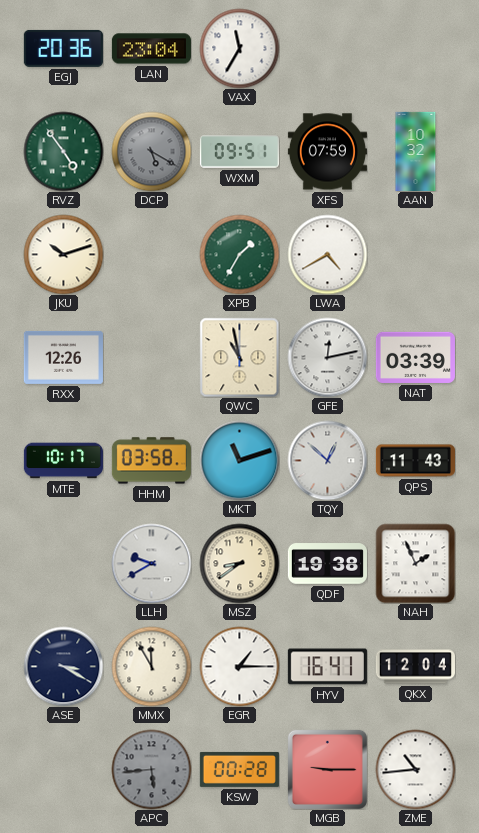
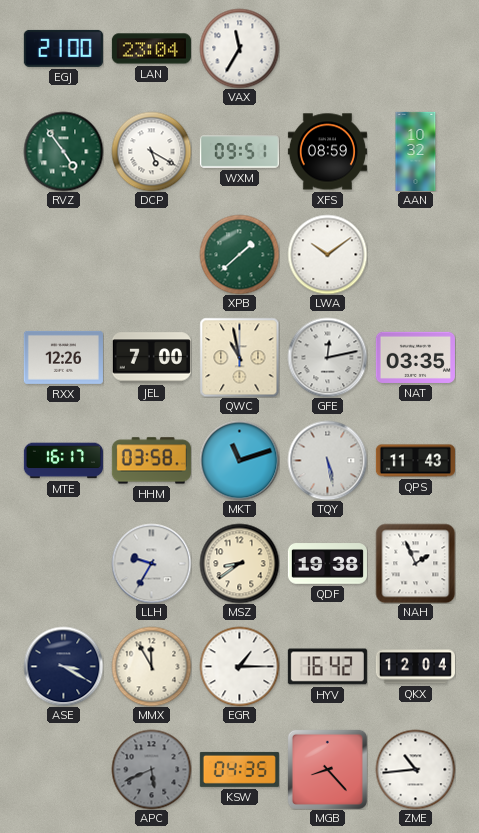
EGJ: 20:36 -> 21:00
DCP dial: grey -> white
XFS: 07:59 -> 08:59
JKU: 10:12 -> none
XPB: 1:35 -> 1:38
LWA: 4:40 -> 10:09
JEL: none -> 7:00
NAT: 03:39 -> 03:35
MTE: 10:17 -> 16:17
TQY: 12:52 -> 5:28
LLH: 9:40 -> 9:35
HYV: 16:41 -> 16:42
APC: 5:44 -> 5:41
KSW: 00:28 -> 04:35
MGB: 9:15 -> 8:23
